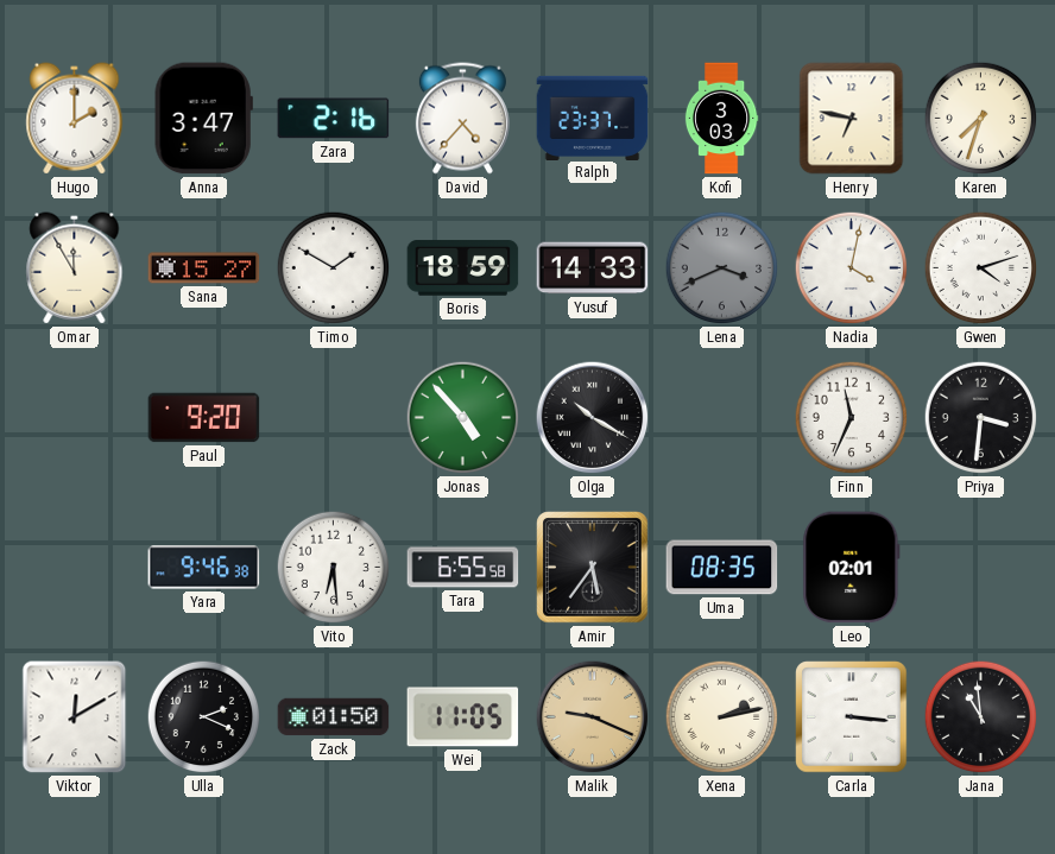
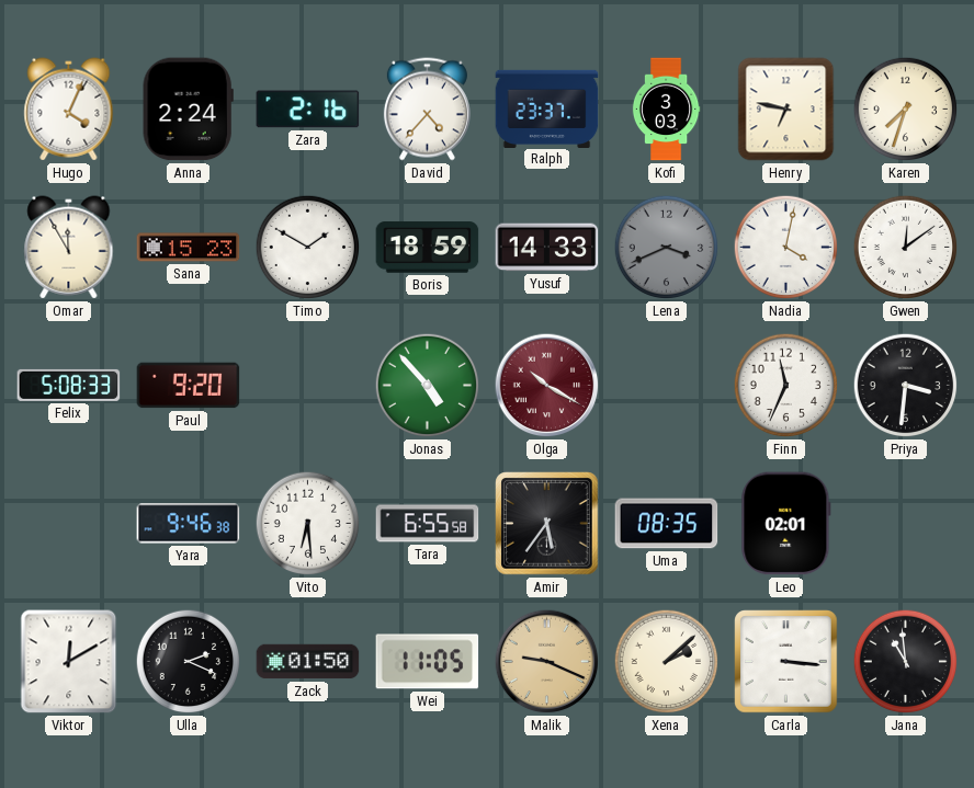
Hugo: 2:00 -> 4:04
Anna: 3:47 -> 2:24
Sana: 15:27 -> 15:23
Gwen: 4:12 -> 12:09
Felix: none -> 5:08
Olga dial: black -> burgundy
Xena: 2:13 -> 2:08
